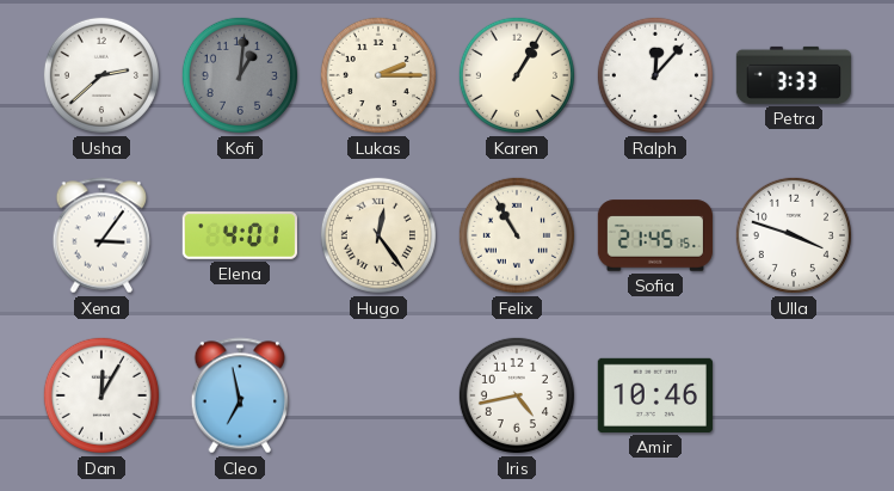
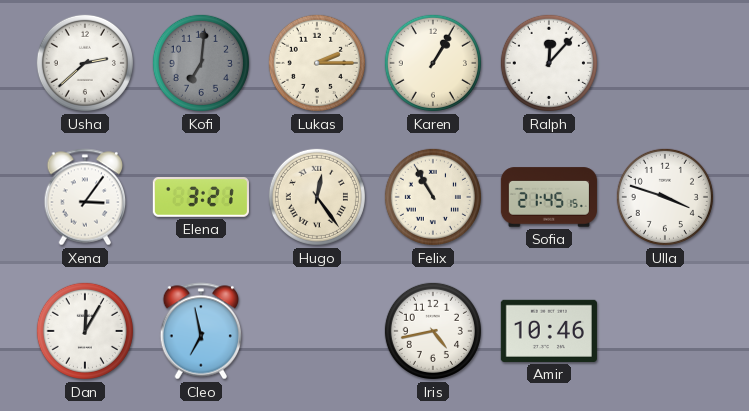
Kofi: 1:01 -> 7:01
Petra: 3:33 -> none
Elena: 4:01 -> 3:21
